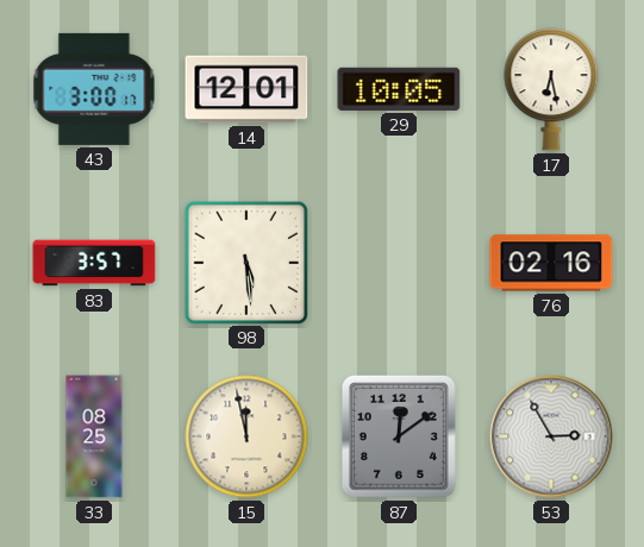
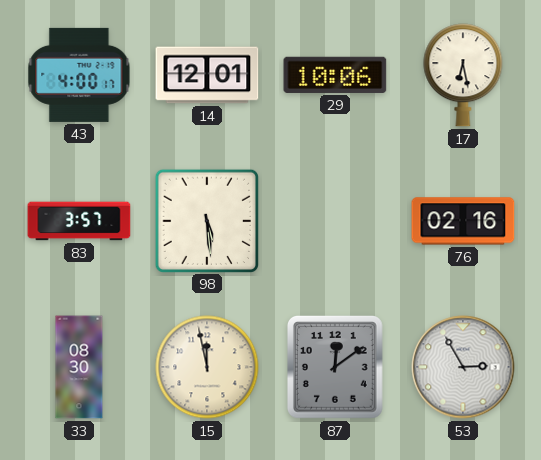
43: 3:00 -> 4:00
29: 10:05 -> 10:06
33: 08:25 -> 08:30
